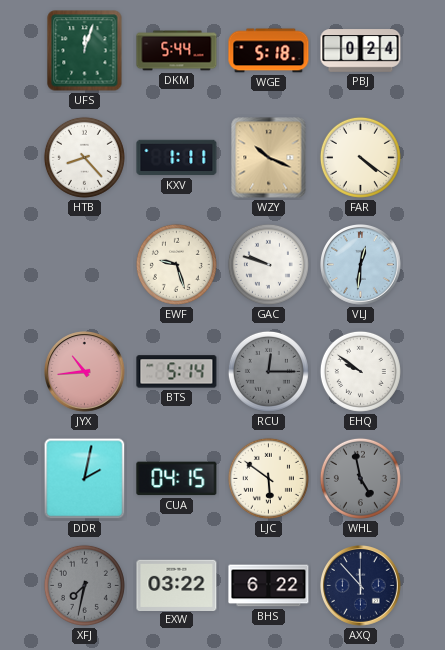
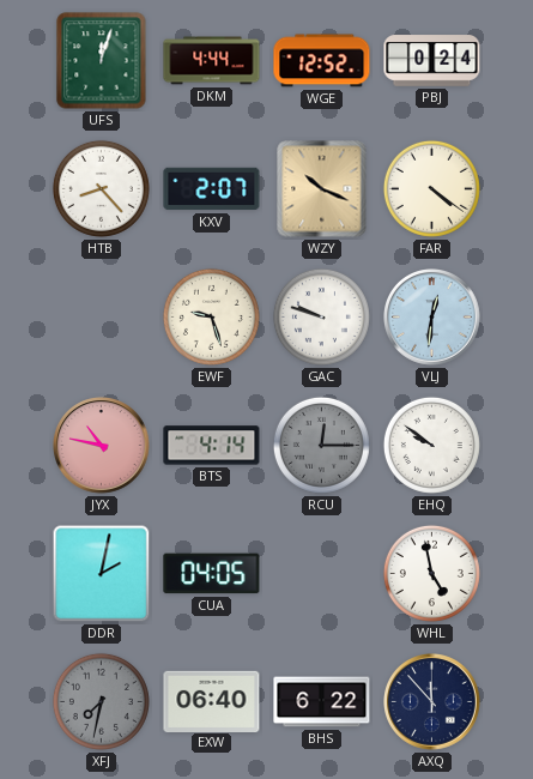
DKM: 5:44 -> 4:44
WGE: 5:18 -> 12:52
KXV: 1:11 -> 2:07
JYX: 10:44 -> 10:47
BTS: 5:14 -> 4:14
CUA: 04:15 -> 04:05
LJC: 5:51 -> none
WHL dial: grey -> white
EXW: 03:22 -> 06:40
